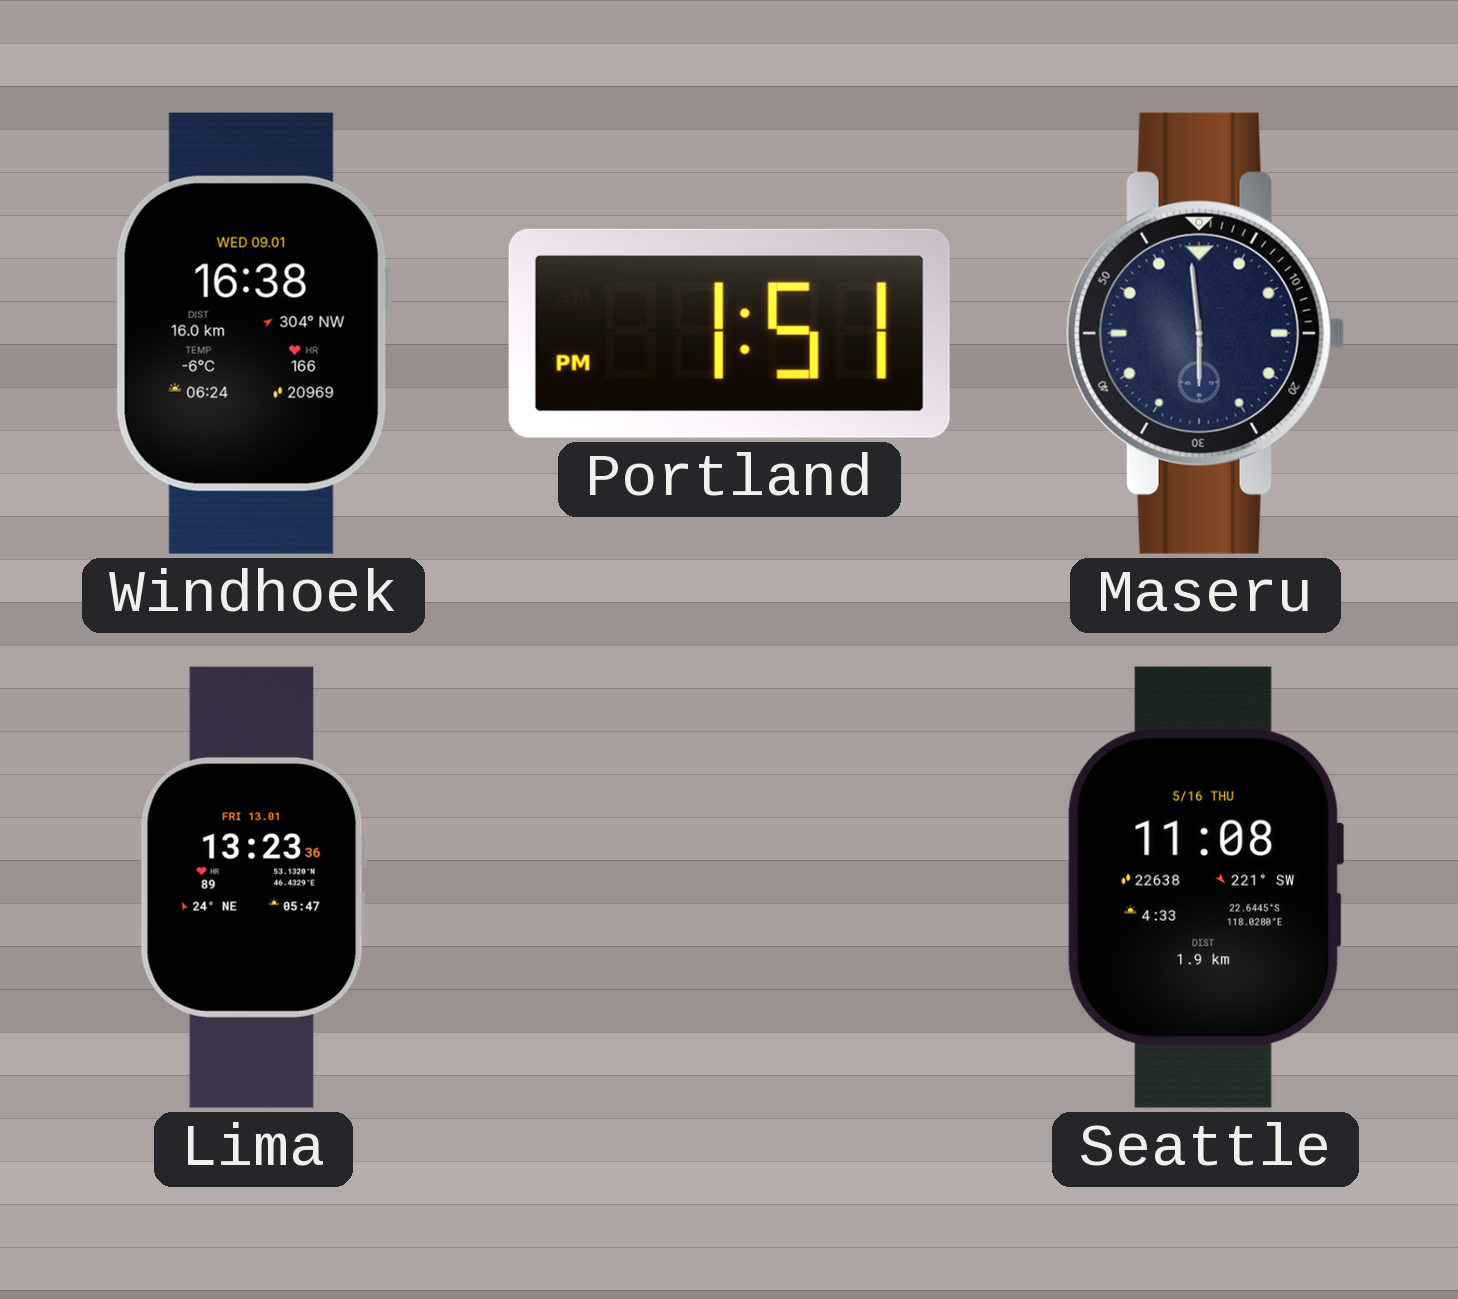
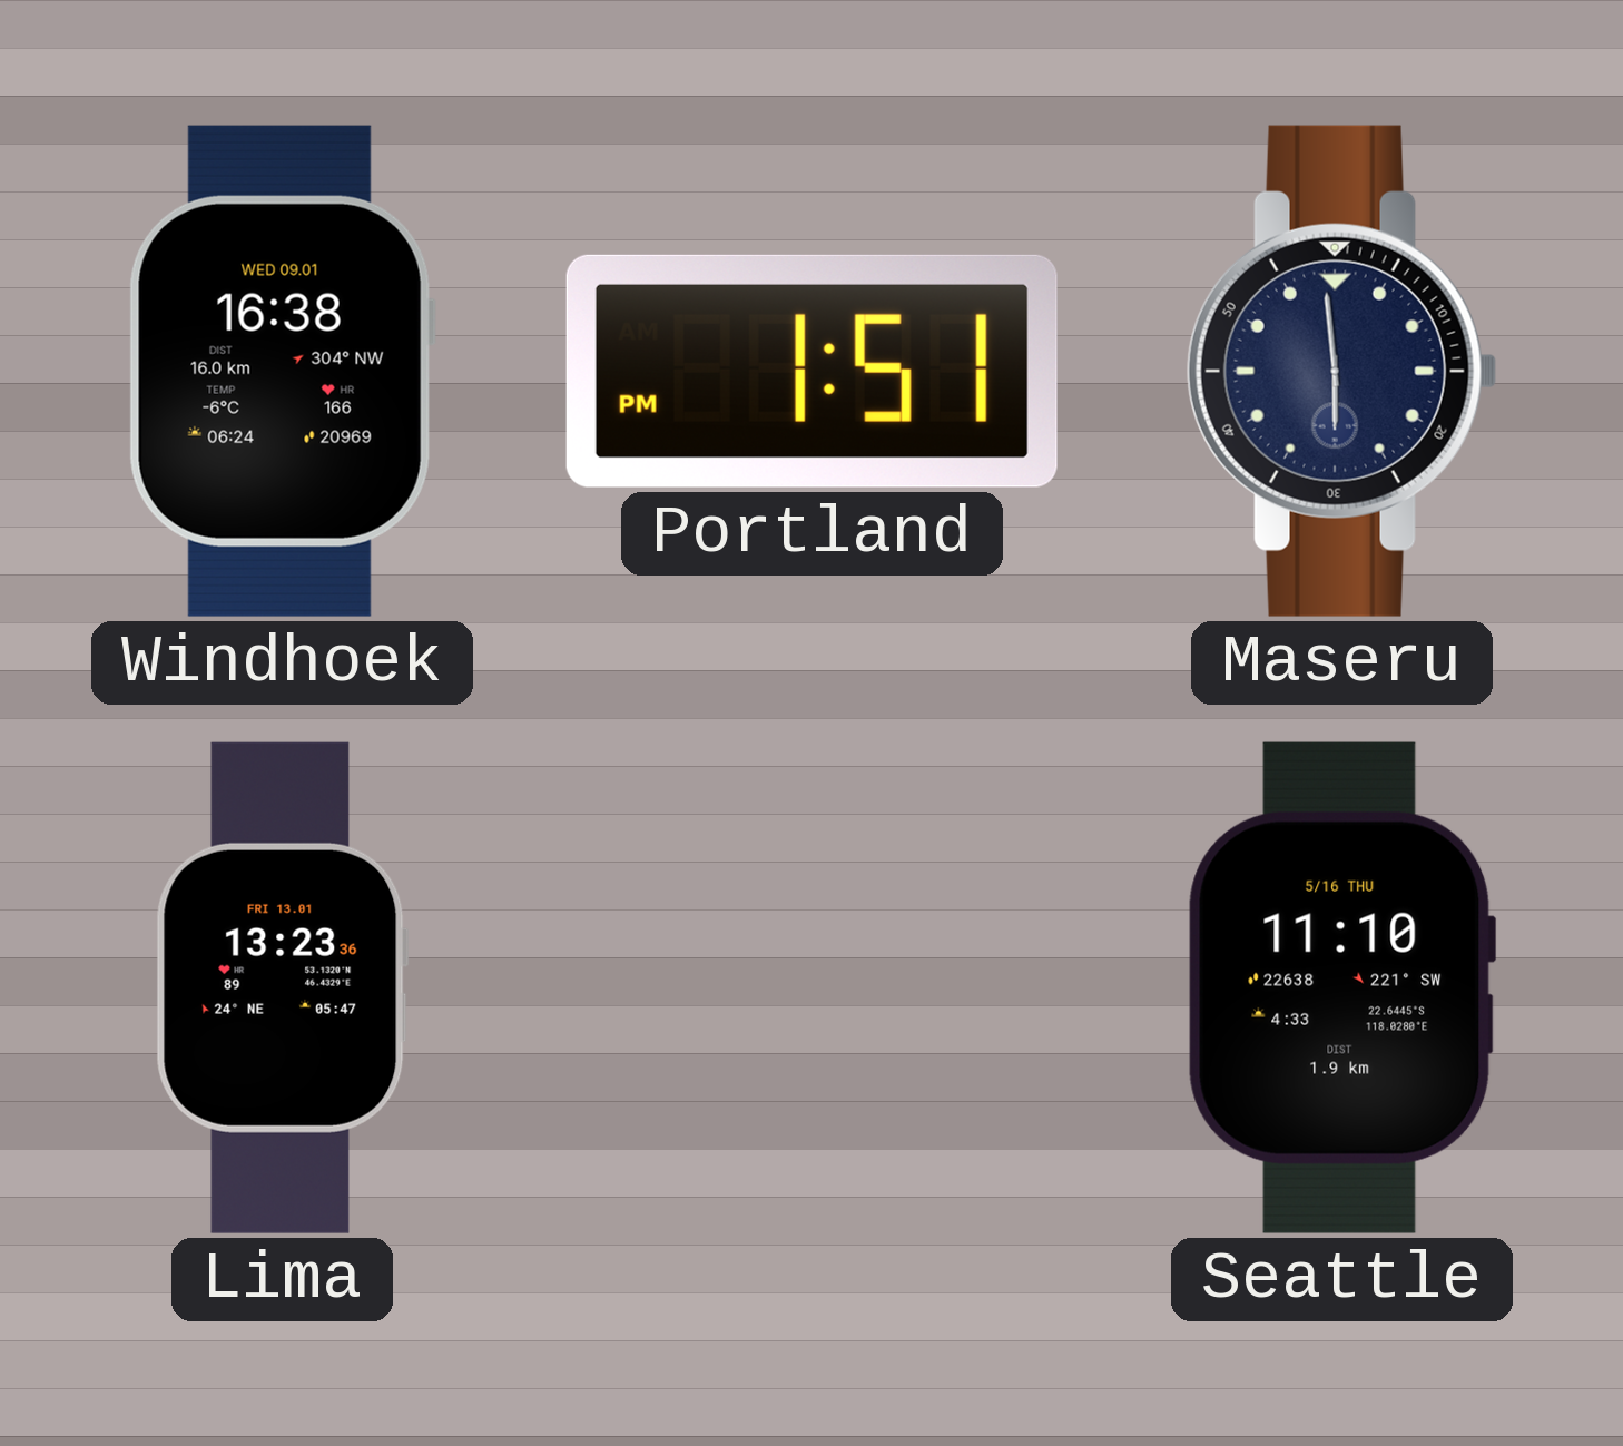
Seattle: 11:08 -> 11:10
